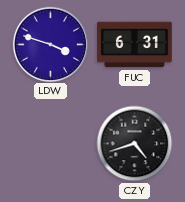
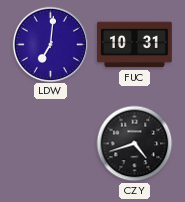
LDW: 3:48 -> 7:01
FUC: 6:31 -> 10:31
